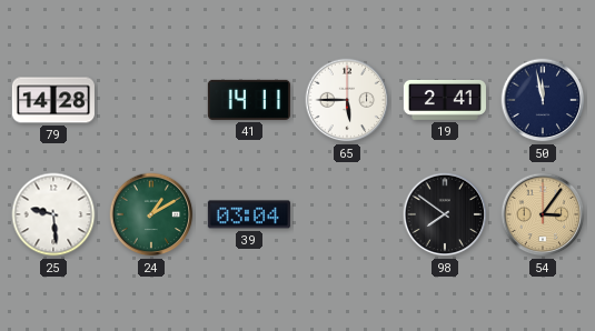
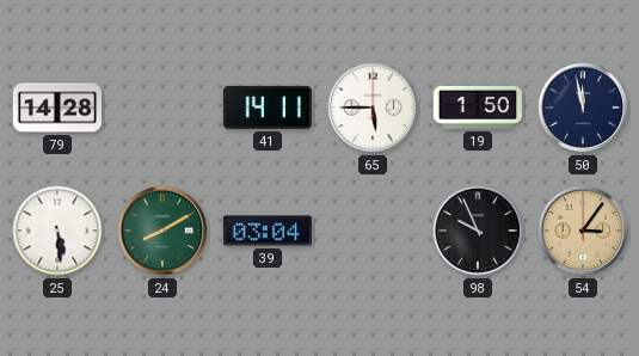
19: 2:41 -> 1:50
25: 9:29 -> 5:29
24: 1:10 -> 8:10
98: 7:51 -> 9:56
